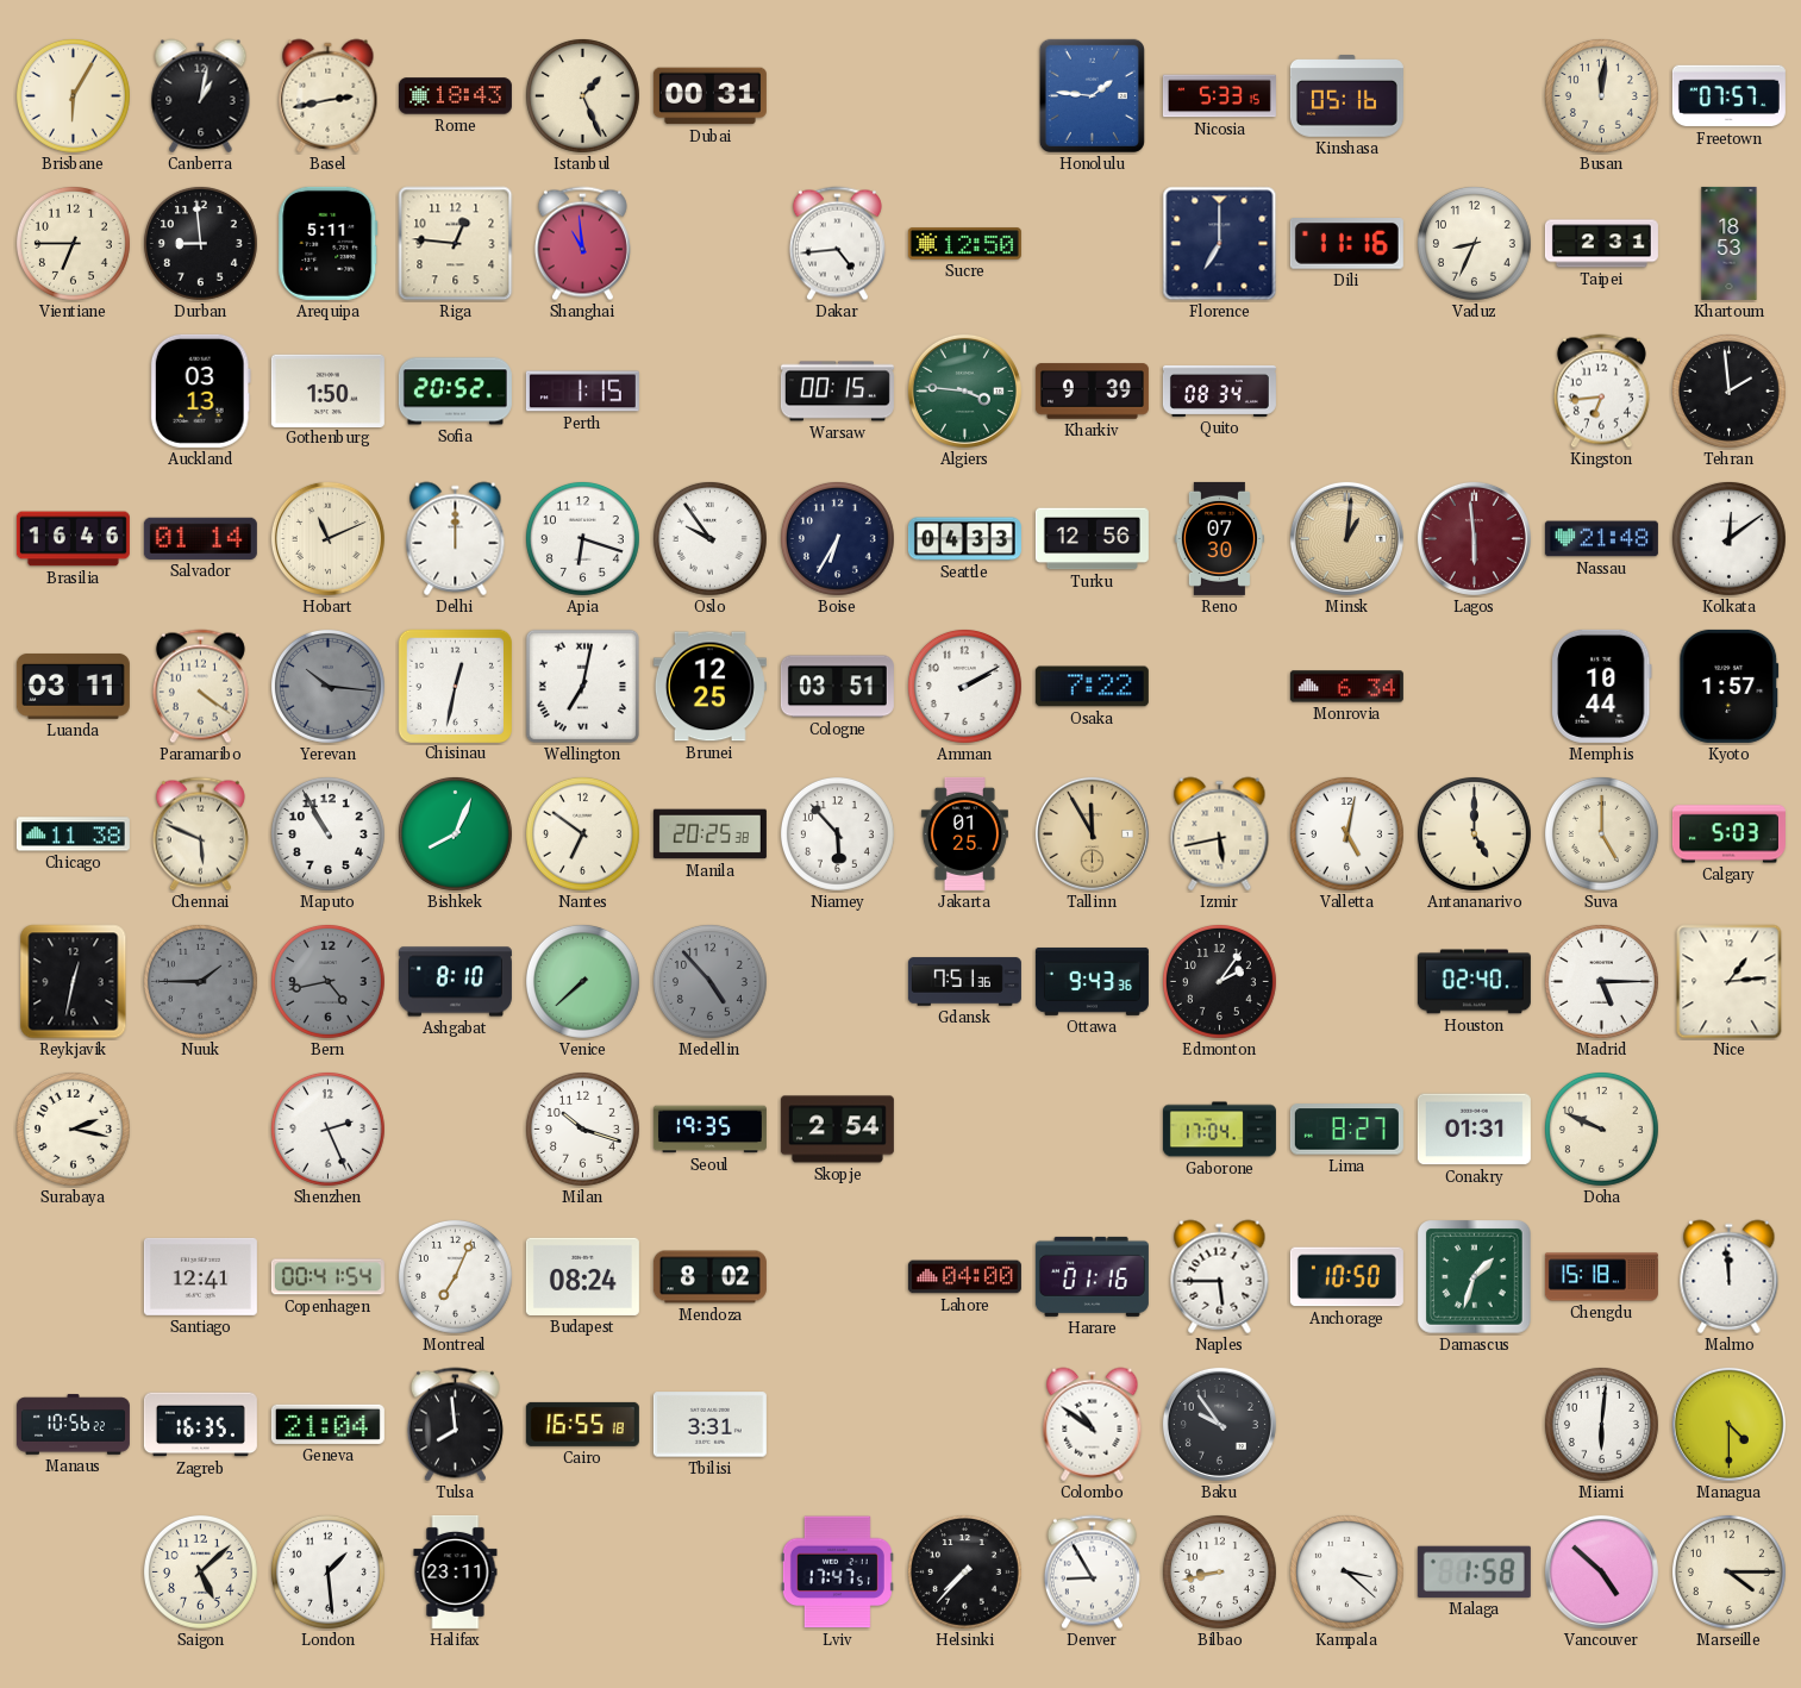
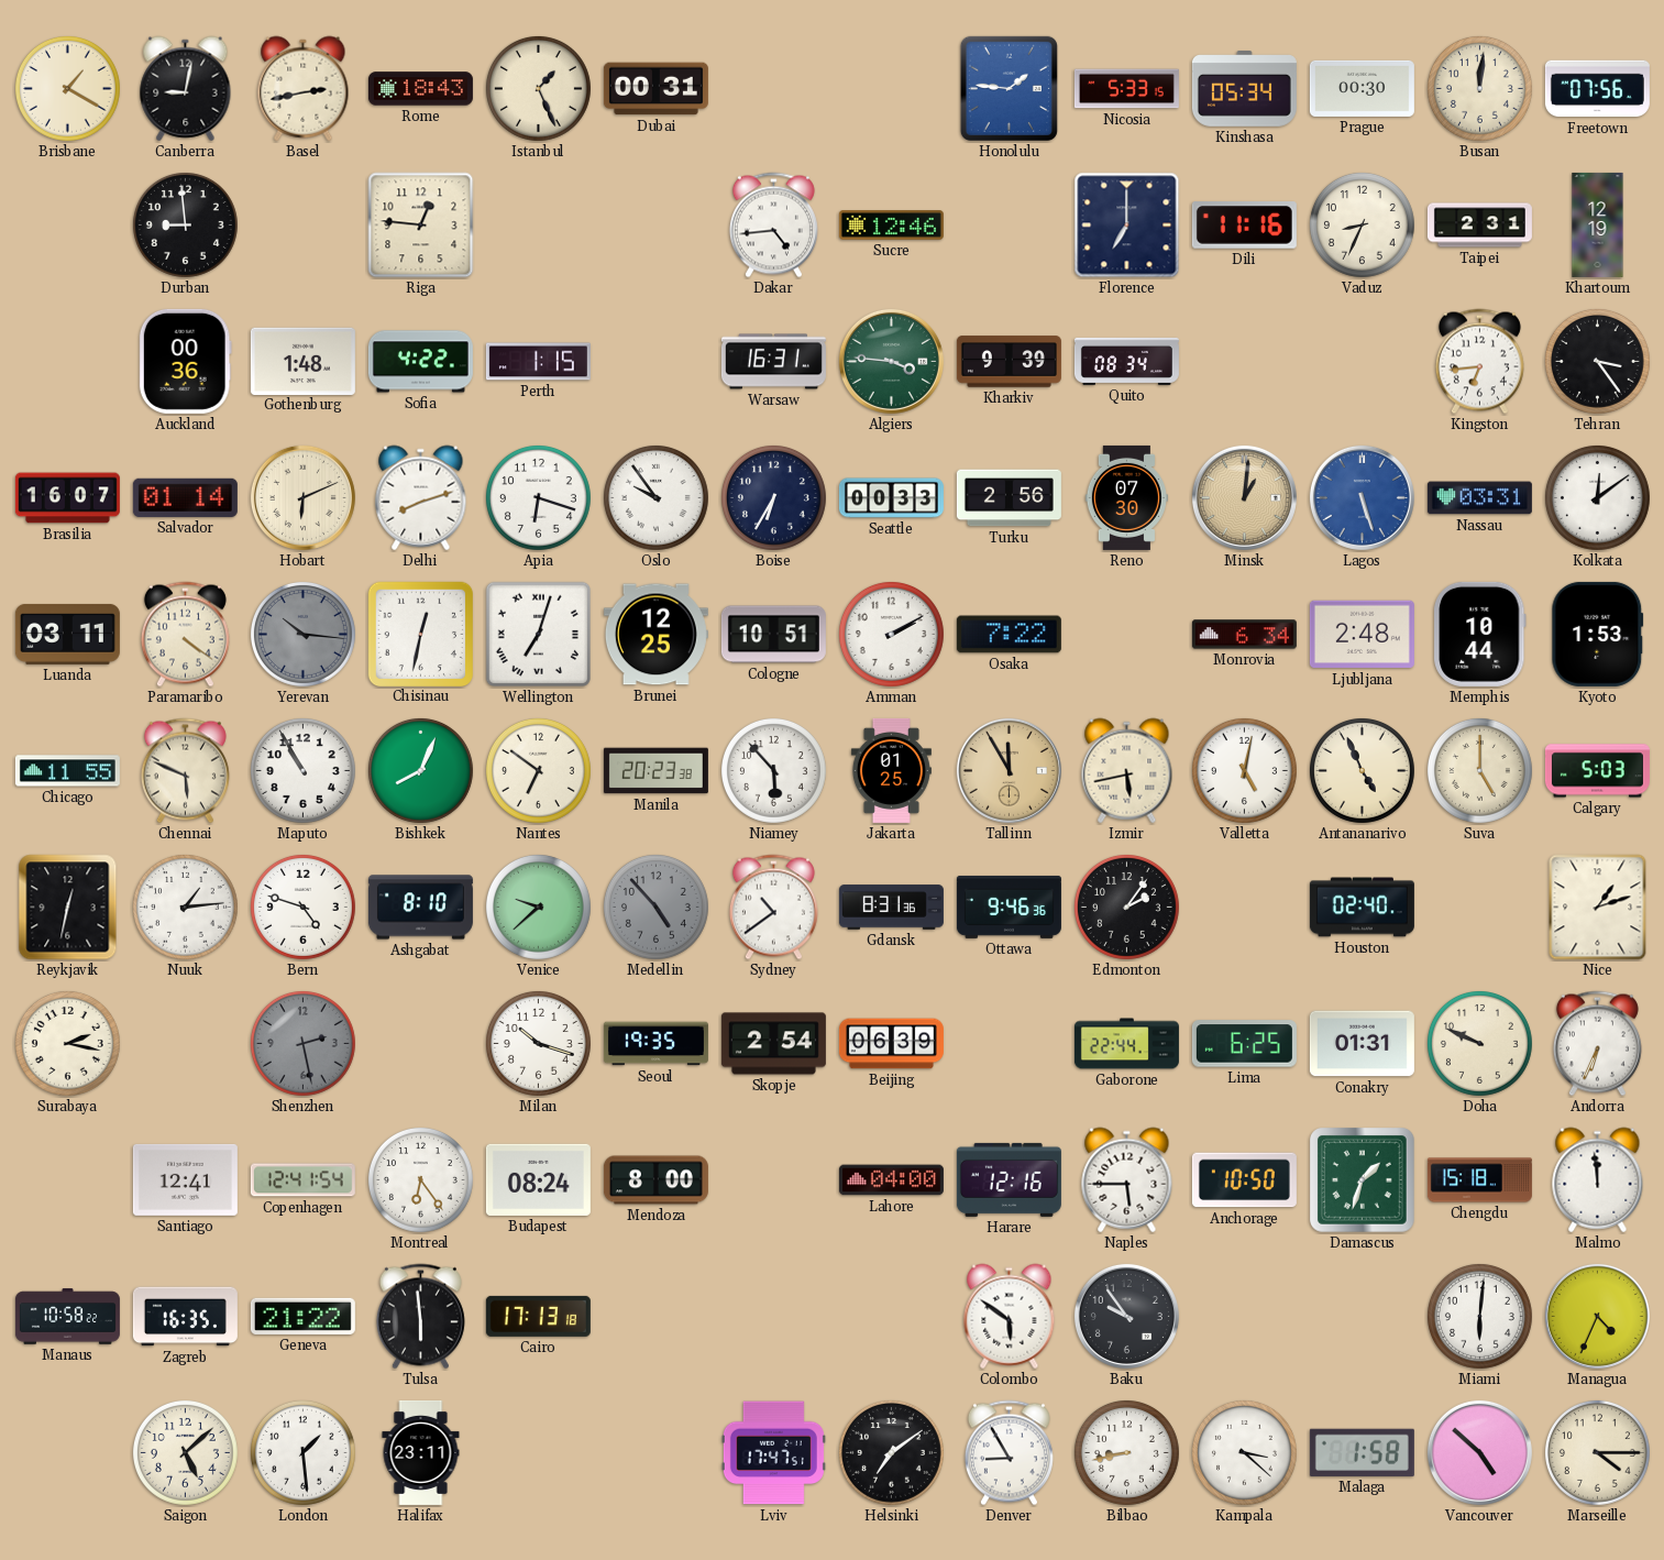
Brisbane: 6:05 -> 1:20
Canberra: 1:02 -> 9:02
Kinshasa: 05:16 -> 05:34
Prague: none -> 00:30
Freetown: 07:57 -> 07:56
Vientiane: 6:45 -> none
Arequipa: 5:11 -> none
Shanghai: 10:59 -> none
Sucre: 12:50 -> 12:46
Khartoum: 18:53 -> 12:19
Auckland: 03:13 -> 00:36
Gothenburg: 1:50 -> 1:48
Sofia: 20:52 -> 4:22
Warsaw: 00:15 -> 16:31
Tehran: 1:59 -> 3:24
Brasilia: 16:46 -> 16:07
Hobart: 11:11 -> 6:11
Delhi: 12:00 -> 8:12
Seattle: 04:33 -> 00:33
Turku: 12:56 -> 2:56
Lagos: 5:59 -> 5:27
Lagos dial: burgundy -> blue
Nassau: 21:48 -> 03:31
Wellington: 7:02 -> 7:03
Cologne: 03:51 -> 10:51
Ljubljana: none -> 2:48
Kyoto: 1:57 -> 1:53
Chicago: 11:38 -> 11:55
Manila: 20:25 -> 20:23
Antananarivo: 5:00 -> 4:56
Nuuk: 1:45 -> 1:14
Nuuk dial: grey -> white
Bern: 4:43 -> 4:48
Bern dial: grey -> white
Venice: 7:38 -> 9:38
Sydney: none -> 10:39
Gdansk: 7:51 -> 8:31
Ottawa: 9:43 -> 9:46
Madrid: 5:15 -> none
Nice: 1:14 -> 1:12
Shenzhen: 2:26 -> 2:28
Shenzhen dial: white -> grey
Beijing: none -> 06:39
Gaborone: 17:04 -> 22:44
Lima: 8:27 -> 6:25
Andorra: none -> 6:34
Copenhagen: 00:41 -> 12:41
Montreal: 7:04 -> 6:24
Mendoza: 8:02 -> 8:00
Harare: 01:16 -> 12:16
Manaus: 10:56 -> 10:58
Geneva: 21:04 -> 21:22
Tulsa: 7:59 -> 5:59
Cairo: 16:55 -> 17:13
Tbilisi: 3:31 -> none
Colombo: 10:51 -> 5:51
Managua: 4:30 -> 4:34
Helsinki: 7:37 -> 7:09
